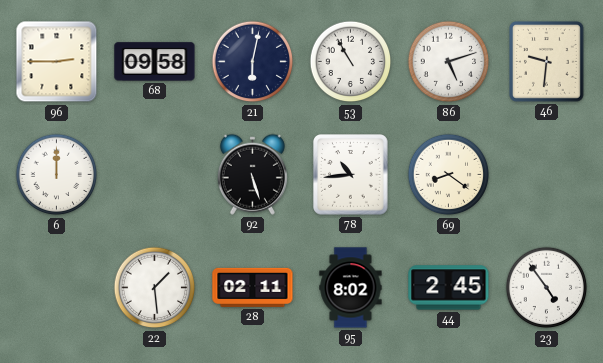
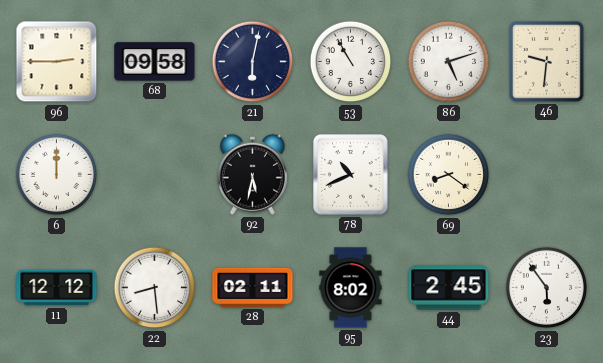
92: 5:27 -> 5:32
78: 10:44 -> 10:41
11: none -> 12:12
22: 1:29 -> 8:29
23: 4:54 -> 5:54
